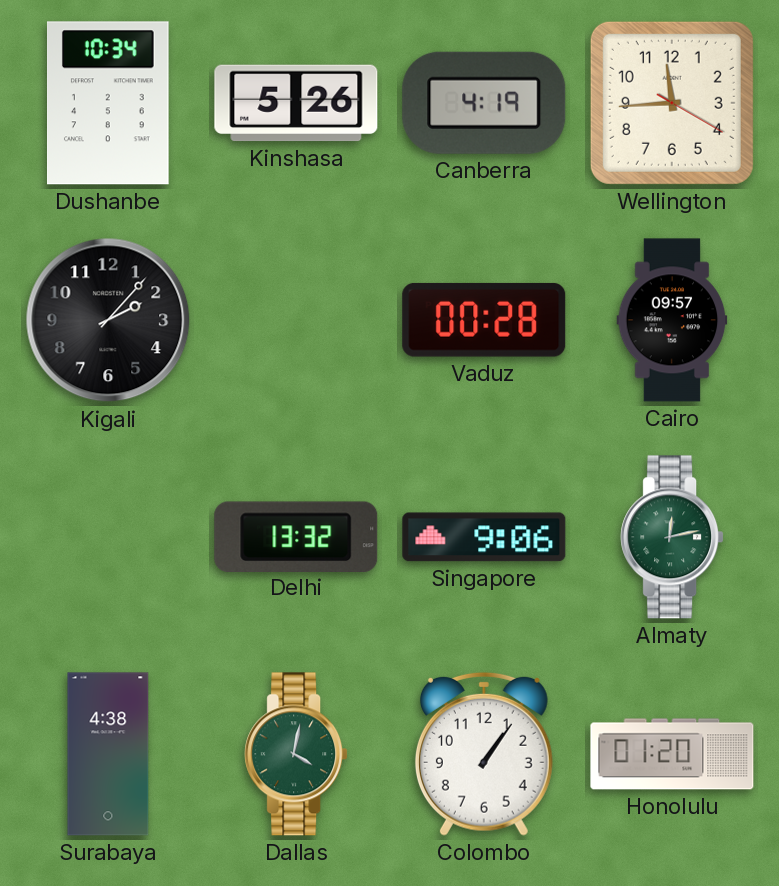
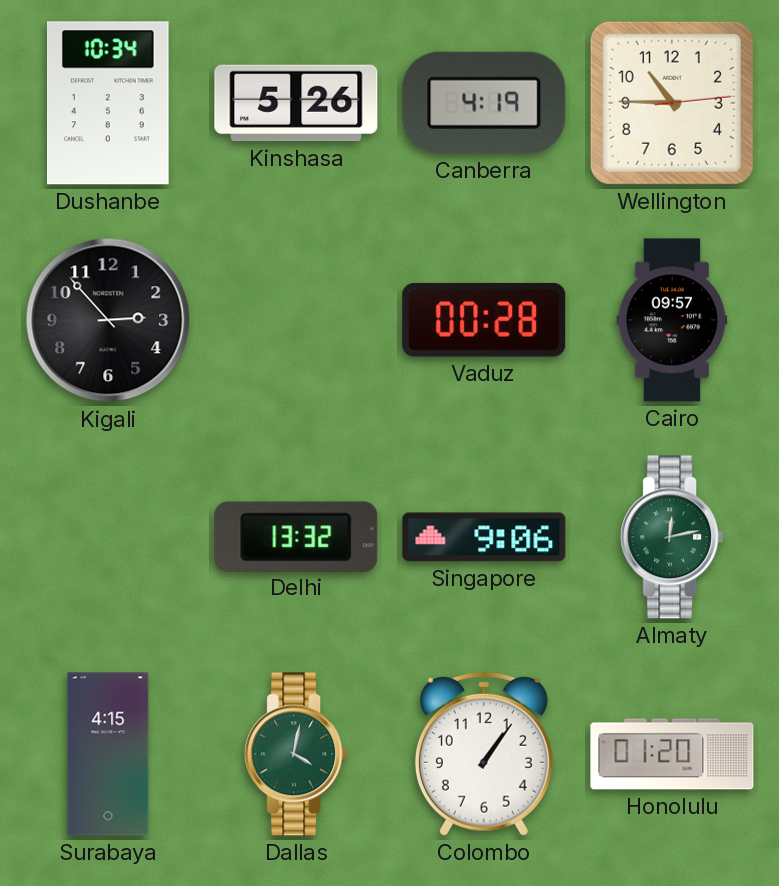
Wellington: 11:44 -> 10:45
Kigali: 2:07 -> 2:53
Surabaya: 4:38 -> 4:15
